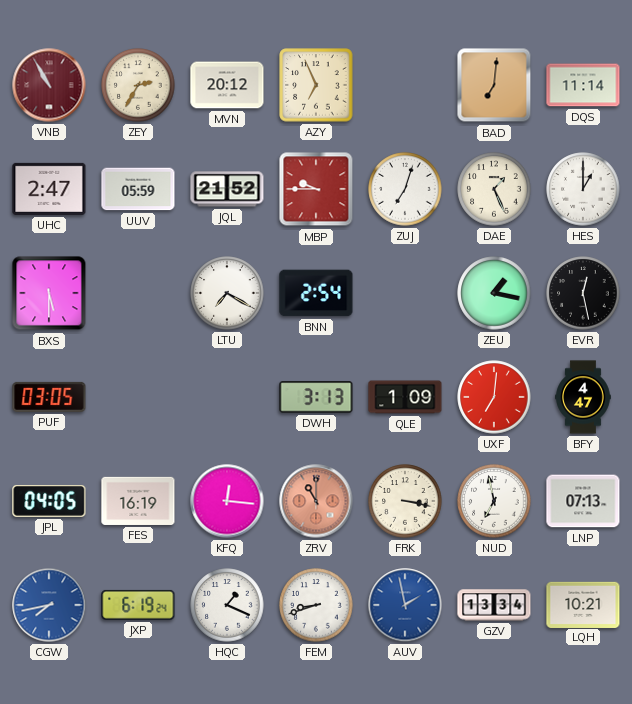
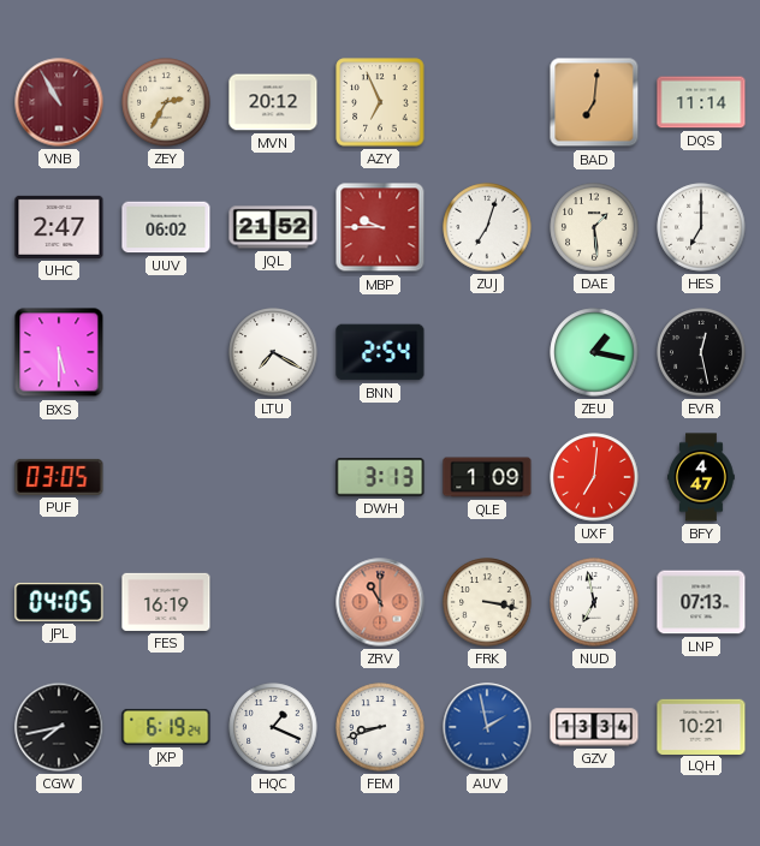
UUV: 05:59 -> 06:02
DAE: 1:26 -> 1:29
HES: 1:00 -> 7:00
KFQ: 12:16 -> none
CGW dial: blue -> black
